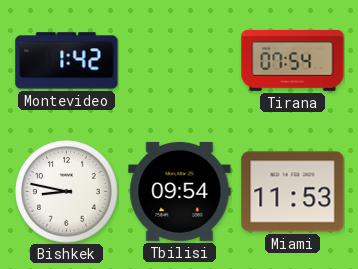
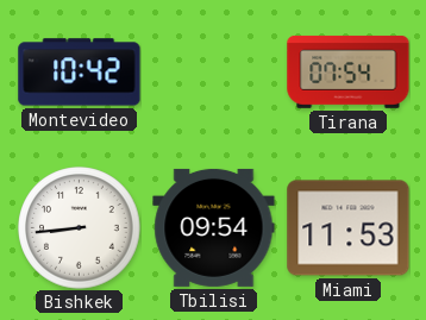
Montevideo: 1:42 -> 10:42
Bishkek: 8:47 -> 8:44
